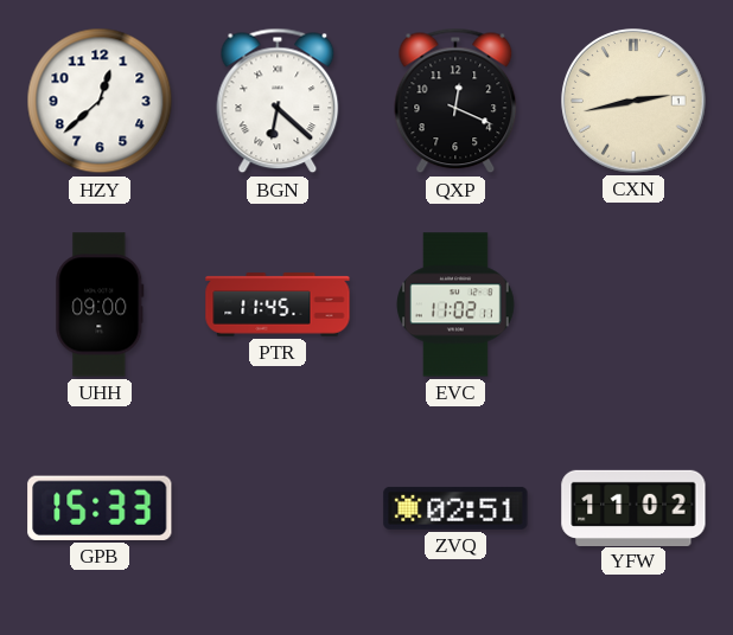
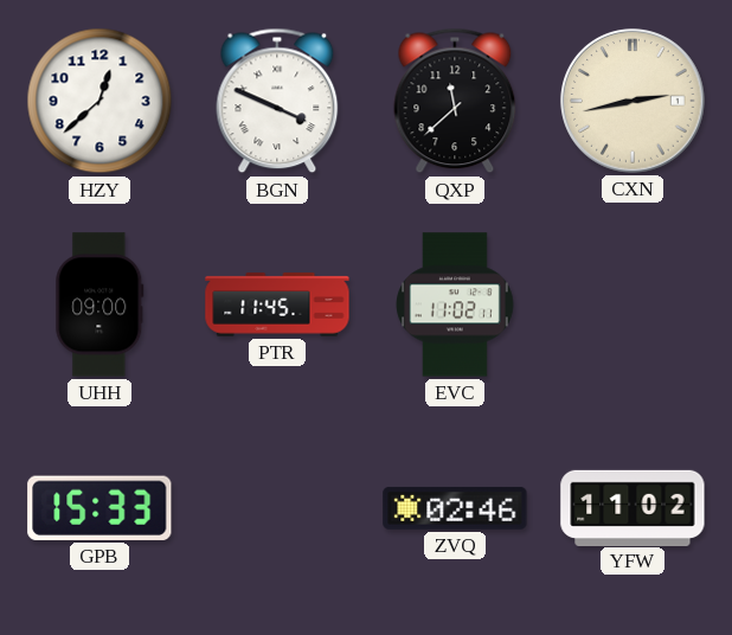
BGN: 6:22 -> 3:49
QXP: 12:19 -> 11:38
ZVQ: 02:51 -> 02:46
